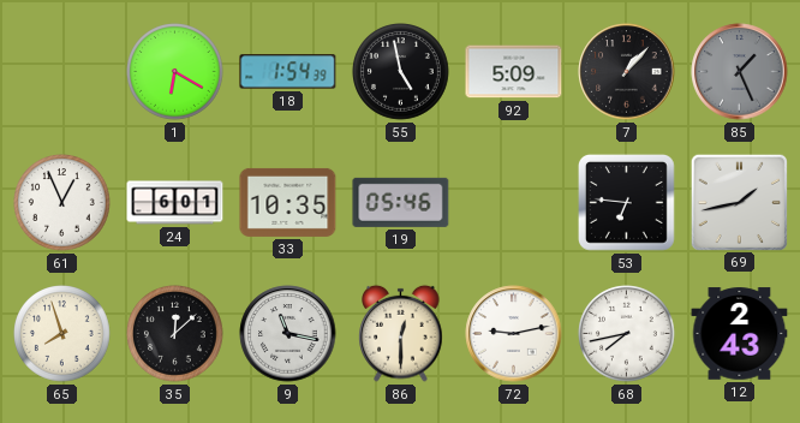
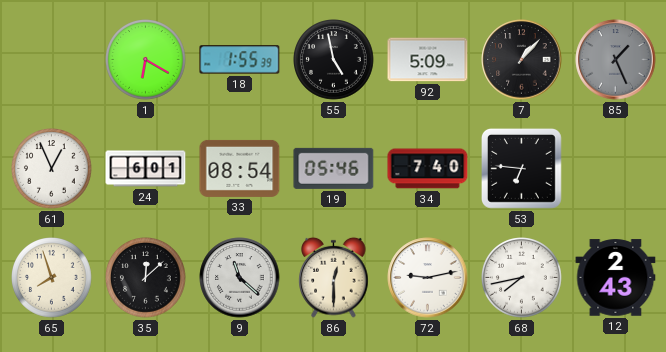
18: 1:54 -> 1:55
33: 10:35 -> 08:54
34: none -> 7:40
69: 1:43 -> none
9: 11:17 -> 11:22
